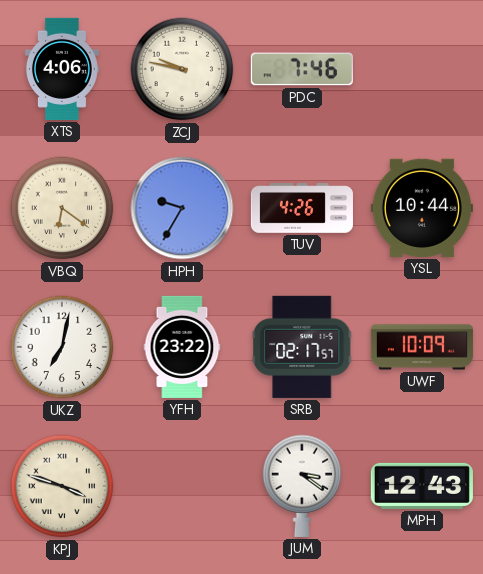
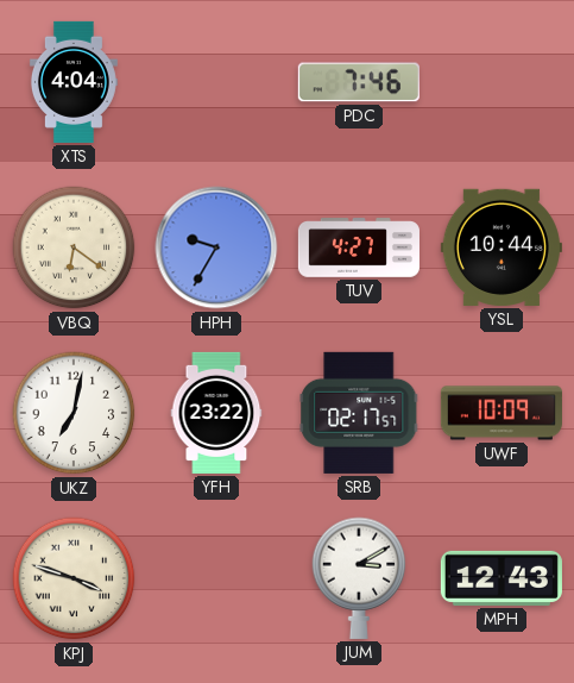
XTS: 4:06 -> 4:04
ZCJ: 9:47 -> none
TUV: 4:26 -> 4:27
JUM: 3:21 -> 3:10
